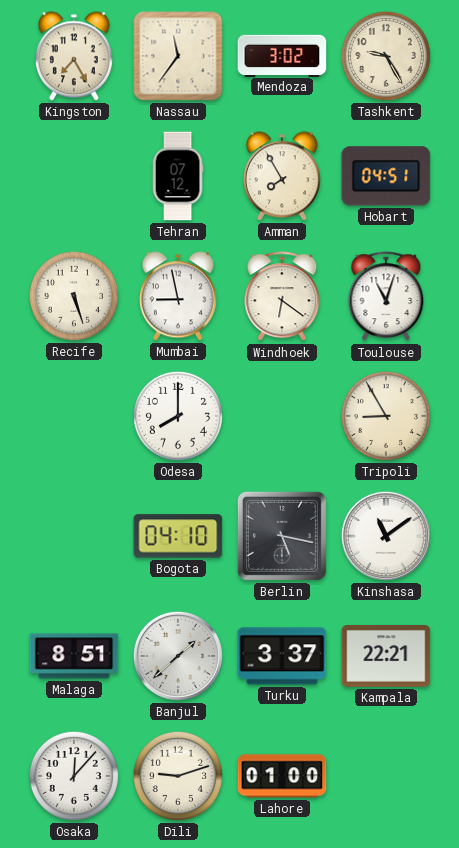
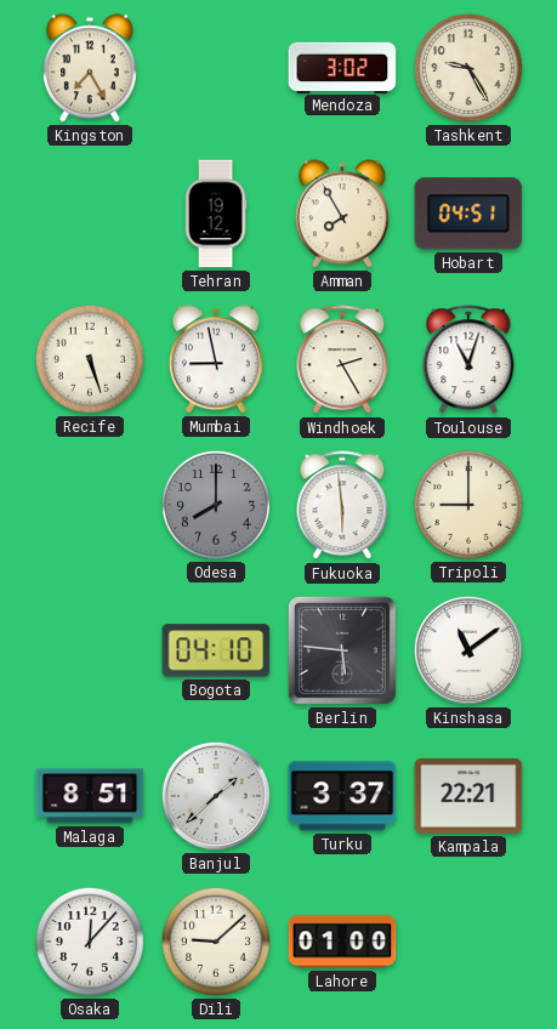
Nassau: 11:36 -> none
Tehran: 07:12 -> 19:12
Windhoek: 6:21 -> 2:25
Odesa dial: white -> grey
Fukuoka: none -> 5:59
Tripoli: 8:55 -> 9:00
Berlin: 5:17 -> 5:46
Dili: 9:12 -> 9:08
